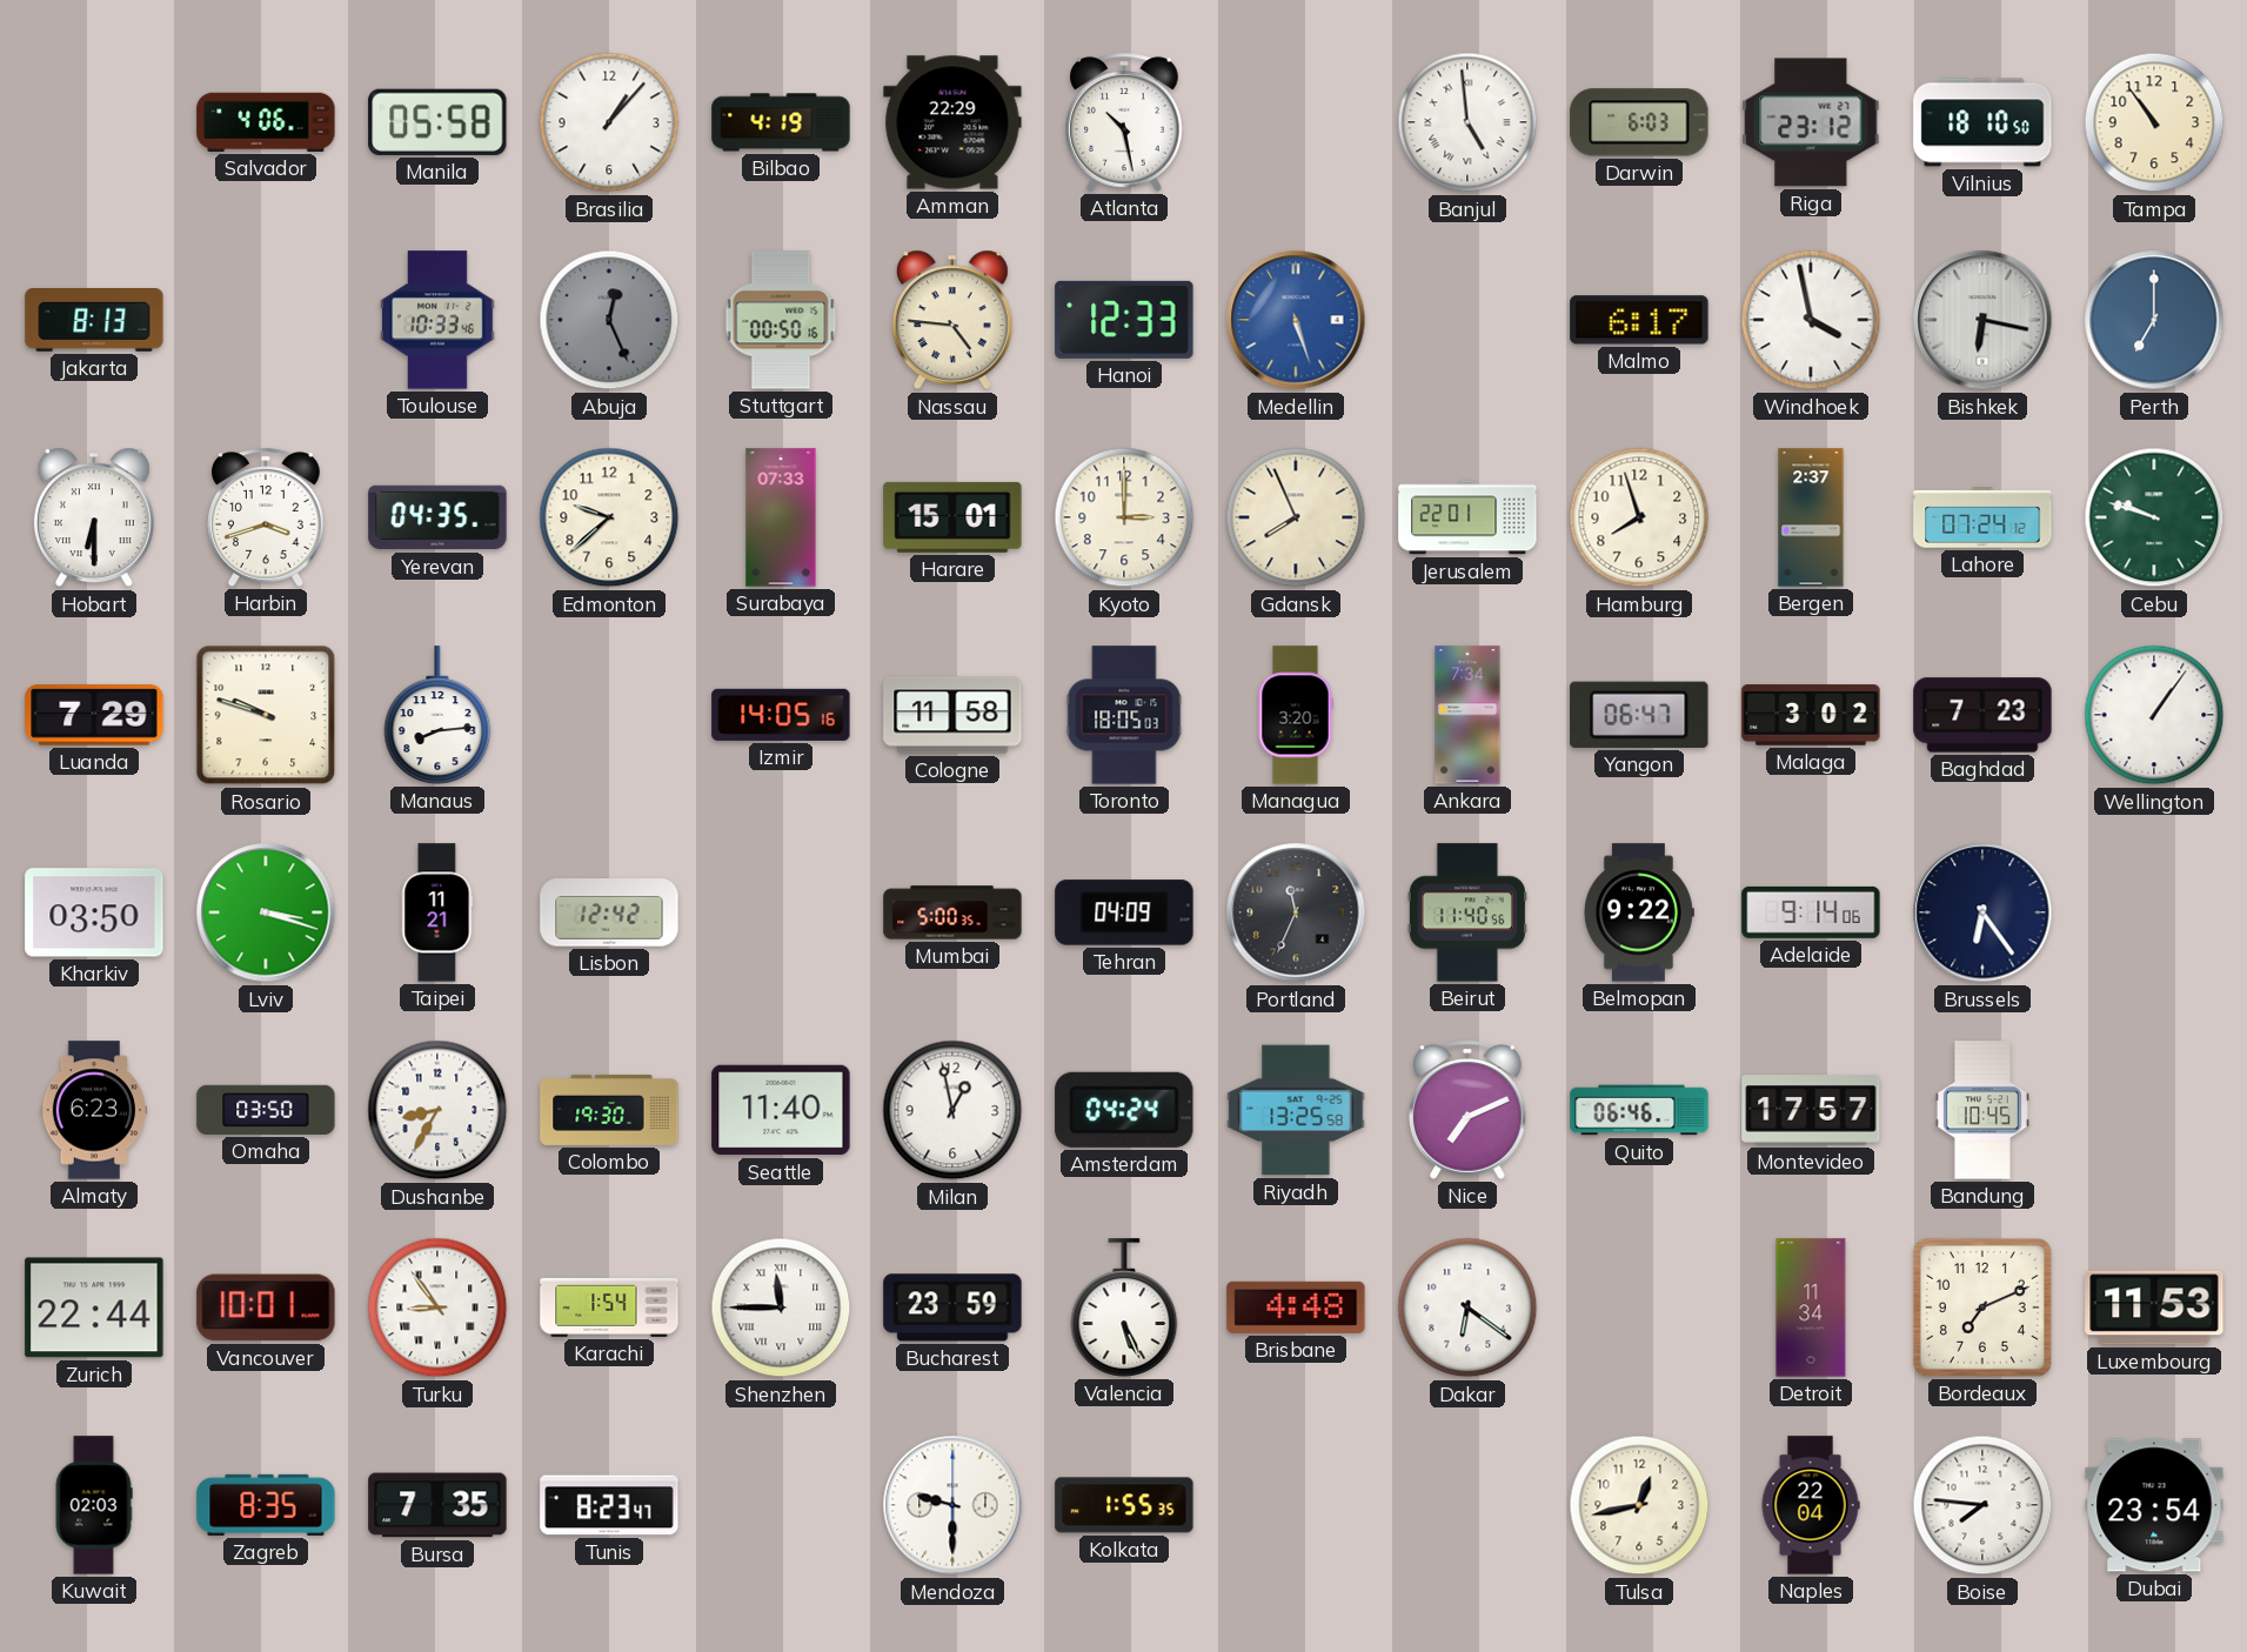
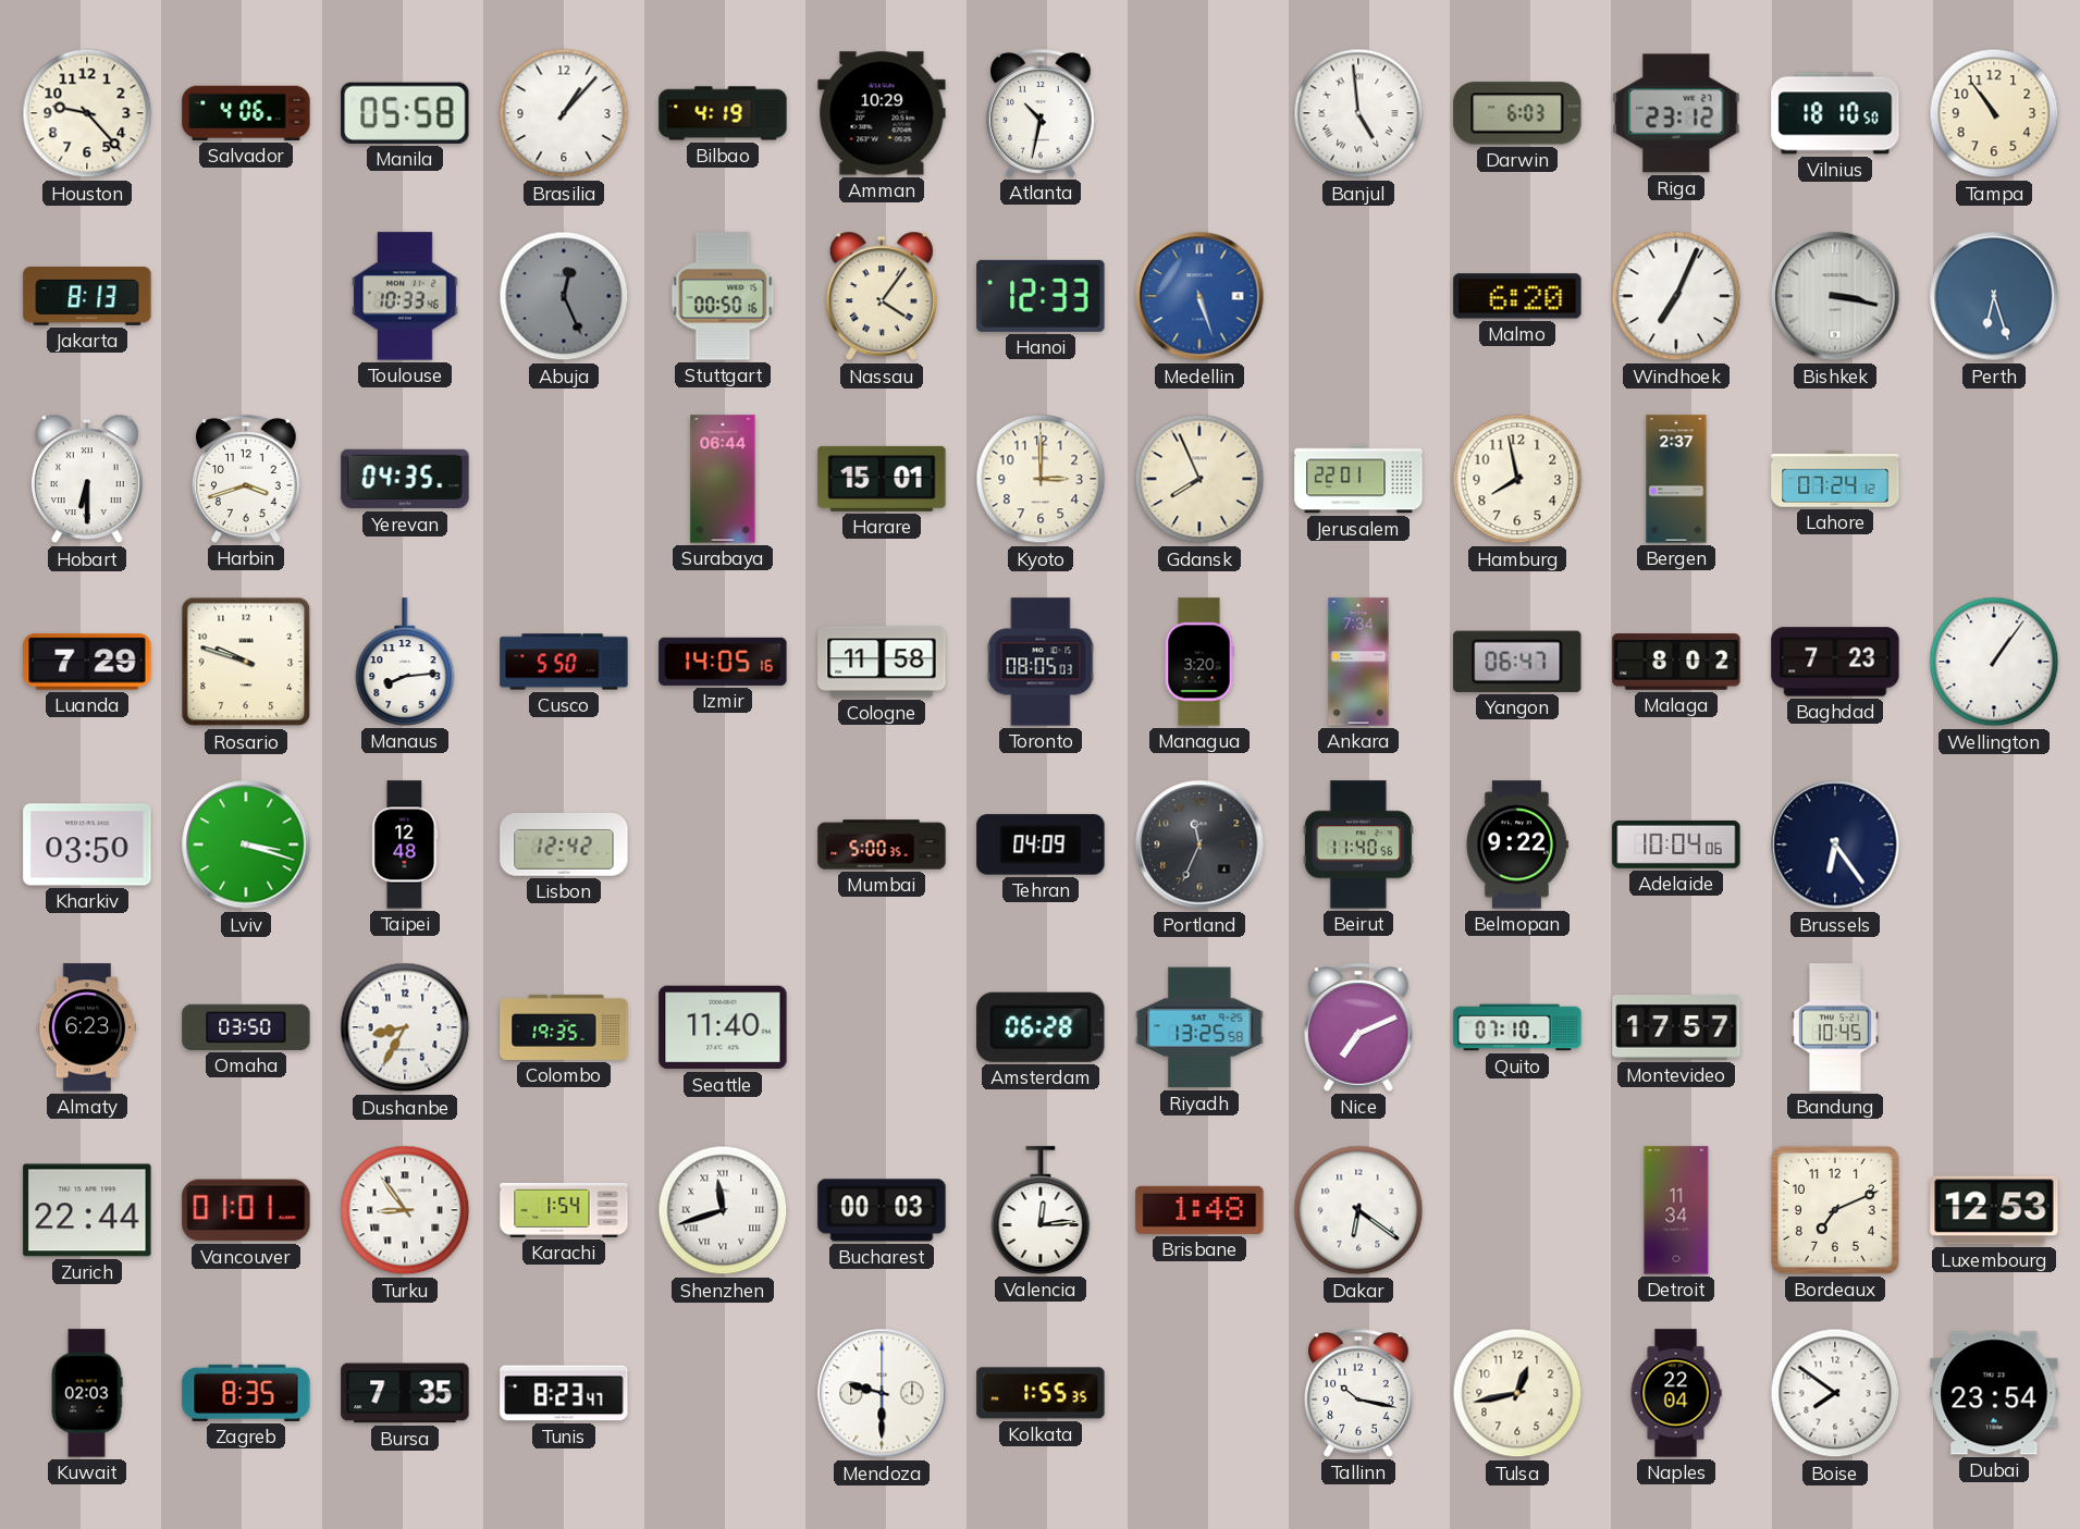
Houston: none -> 9:23
Amman: 22:29 -> 10:29
Atlanta: 10:28 -> 10:32
Nassau: 4:46 -> 4:06
Malmo: 6:17 -> 6:20
Windhoek: 3:58 -> 7:04
Bishkek: 6:17 -> 3:17
Perth: 7:00 -> 6:27
Edmonton: 9:38 -> none
Surabaya: 07:33 -> 06:44
Hamburg: 7:57 -> 7:58
Cebu: 9:48 -> none
Cusco: none -> 5:50
Toronto: 18:05 -> 08:05
Malaga: 3:02 -> 8:02
Taipei: 11:21 -> 12:48
Adelaide: 9:14 -> 10:04
Colombo: 19:30 -> 19:35
Milan: 12:58 -> none
Amsterdam: 04:24 -> 06:28
Quito: 06:46 -> 07:10
Vancouver: 10:01 -> 01:01
Shenzhen: 11:45 -> 11:42
Bucharest: 23:59 -> 00:03
Valencia: 5:26 -> 12:14
Brisbane: 4:48 -> 1:48
Luxembourg: 11:53 -> 12:53
Tallinn: none -> 10:17
Boise: 7:46 -> 7:51
